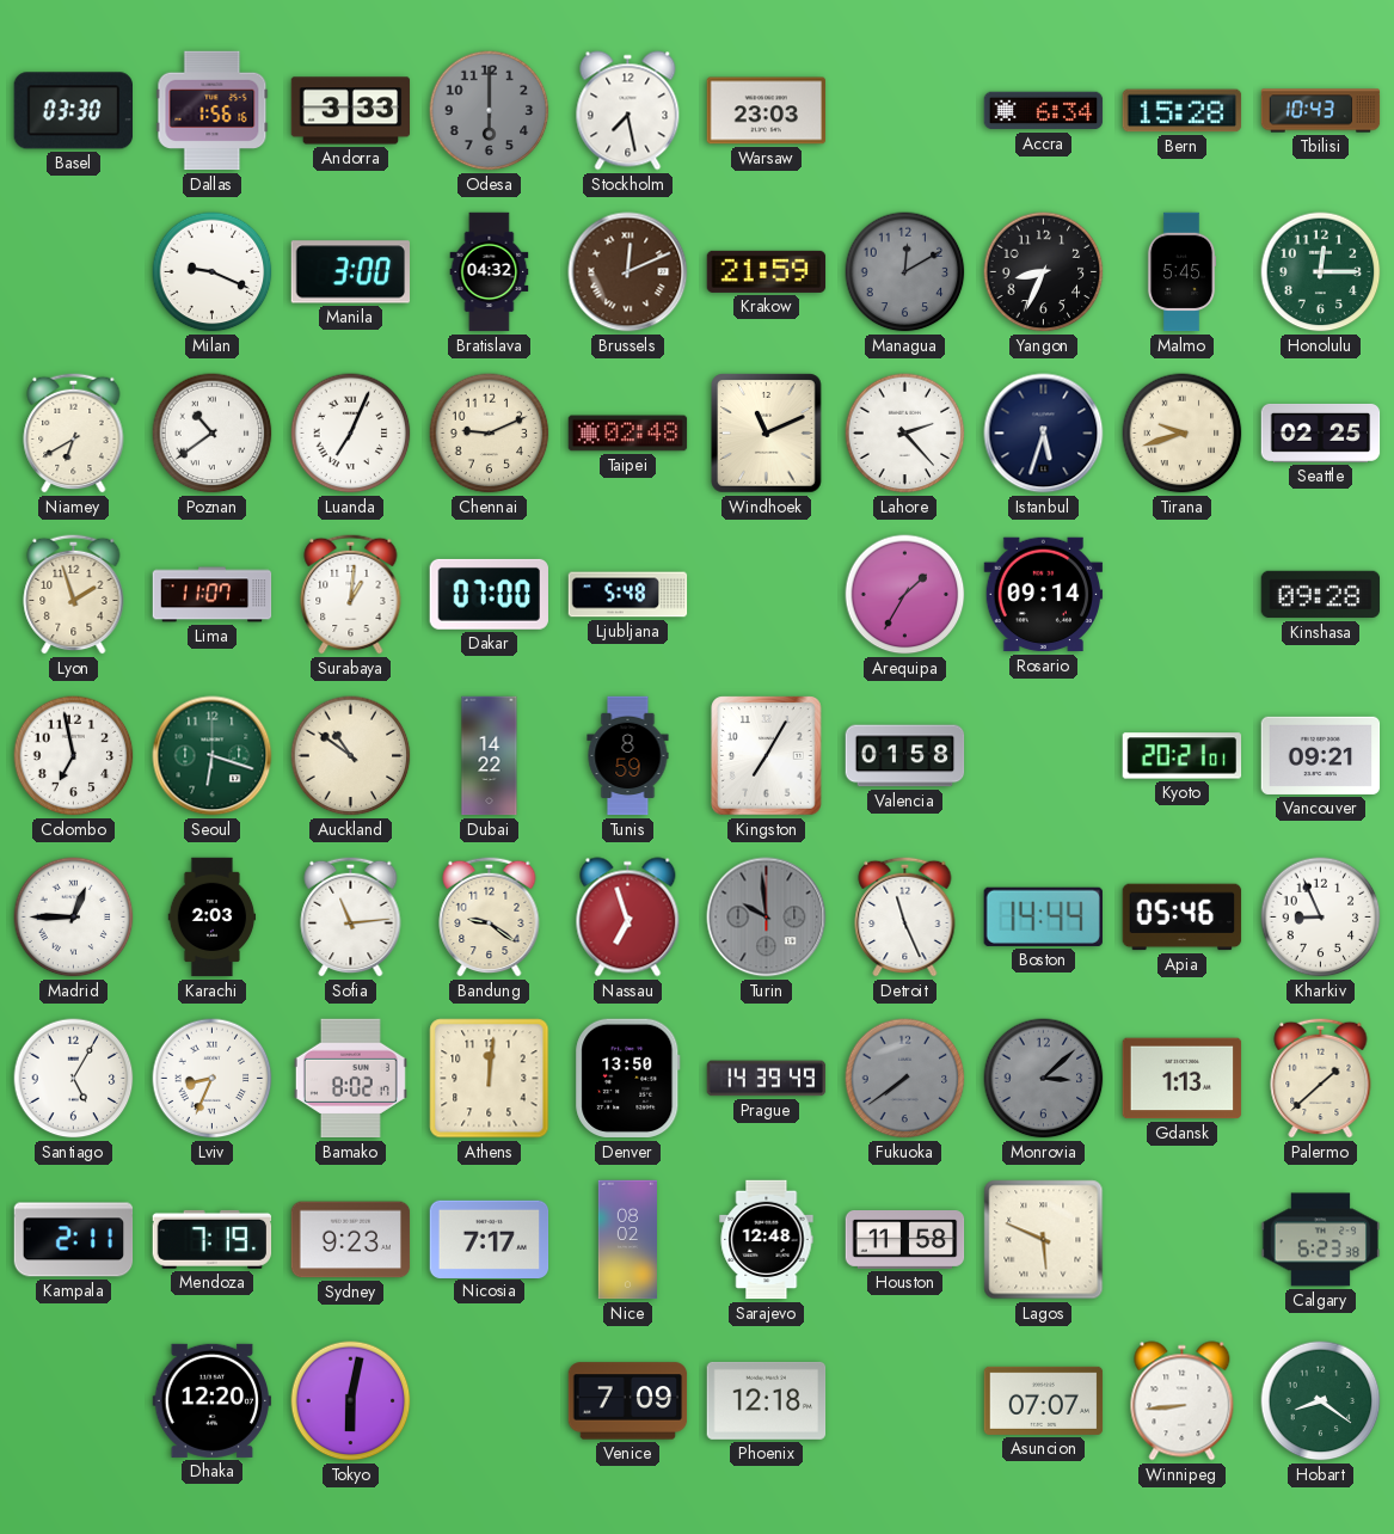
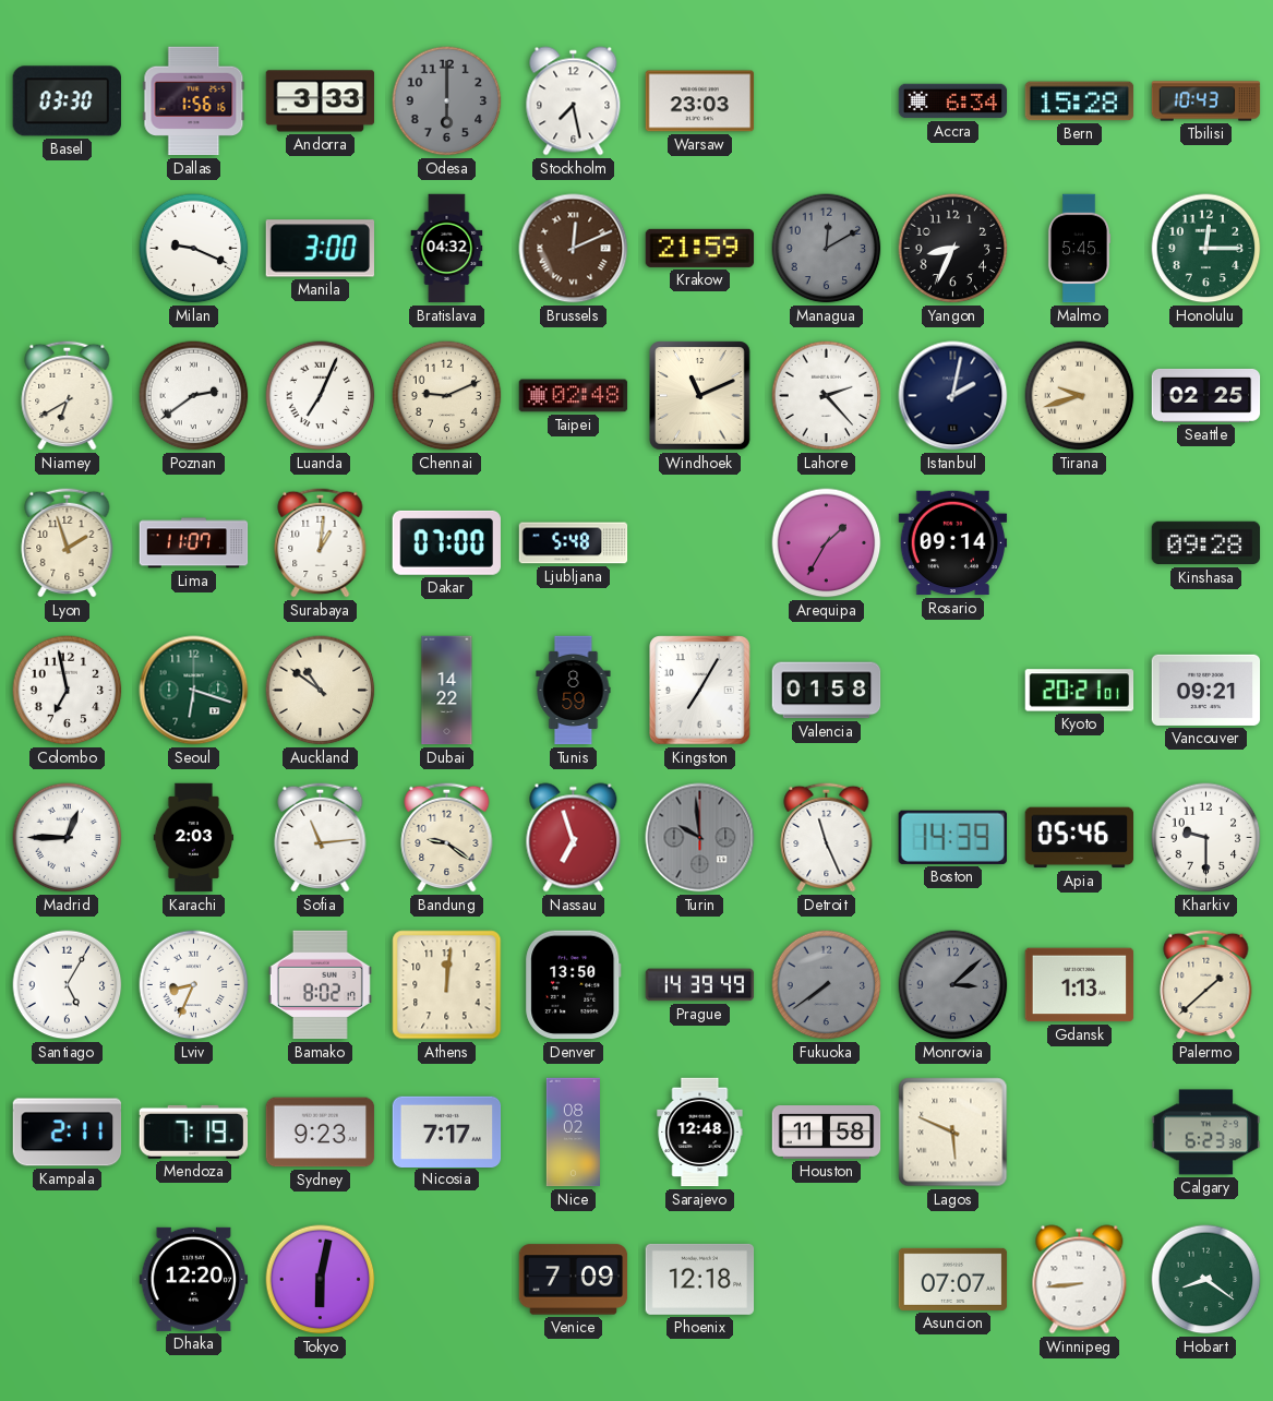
Poznan: 10:39 -> 2:39
Istanbul: 5:33 -> 2:02
Boston: 14:44 -> 14:39
Kharkiv: 8:56 -> 9:30
